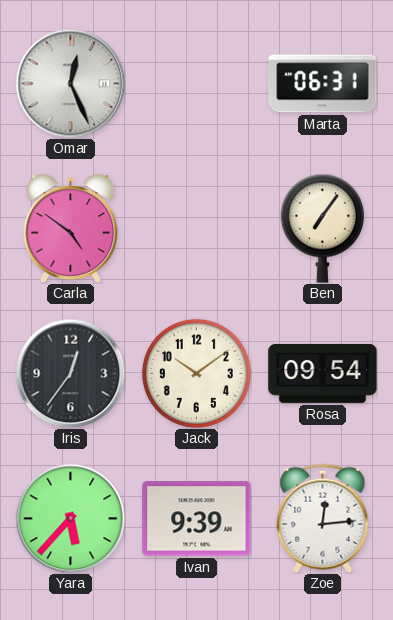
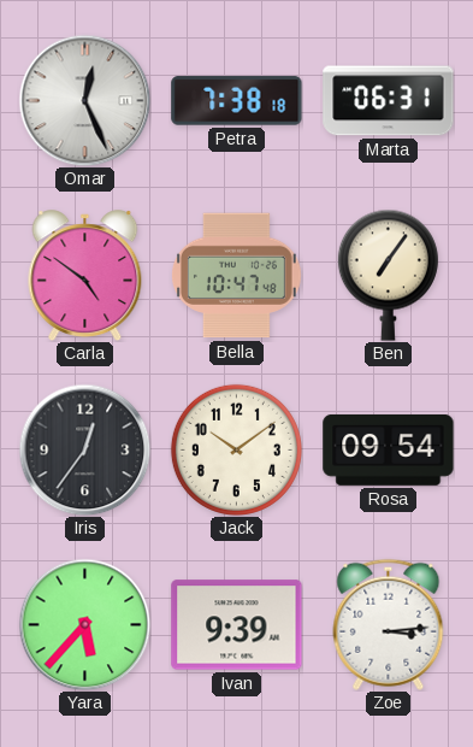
Petra: none -> 7:38
Bella: none -> 10:47
Zoe: 12:14 -> 3:14
